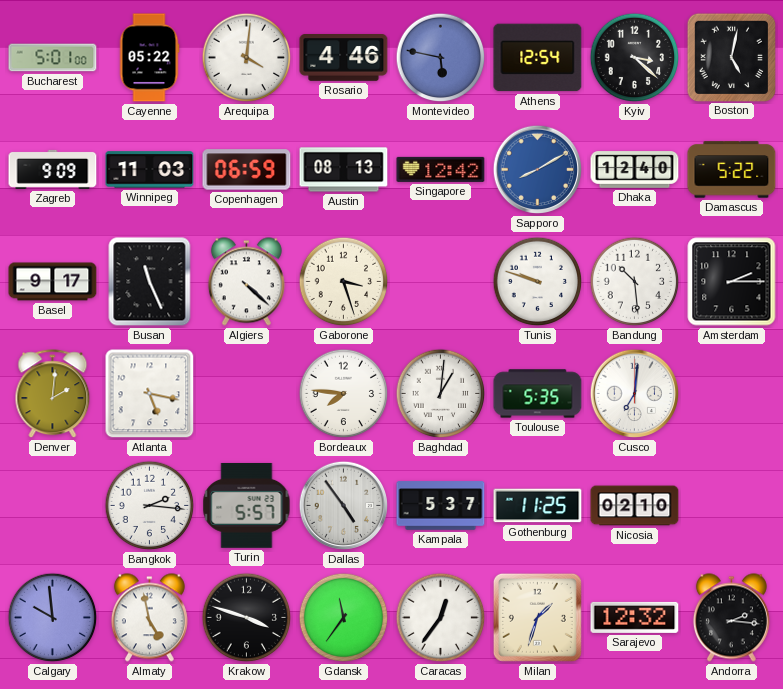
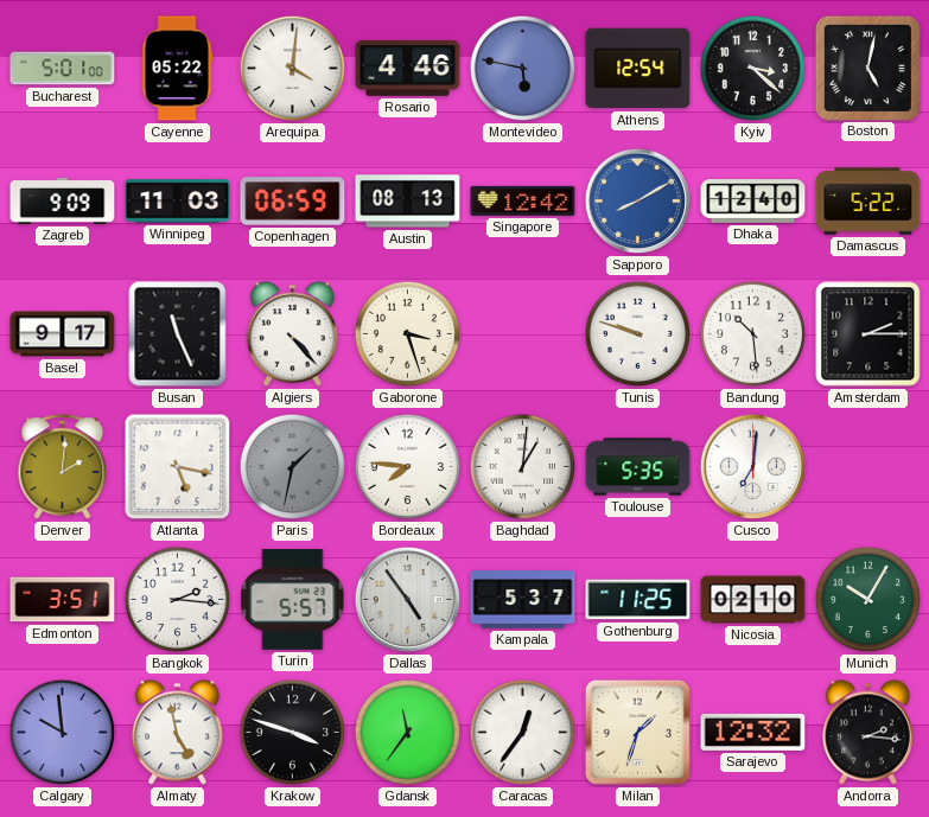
Algiers: 4:22 -> 4:23
Paris: none -> 1:32
Edmonton: none -> 3:51
Munich: none -> 10:05
